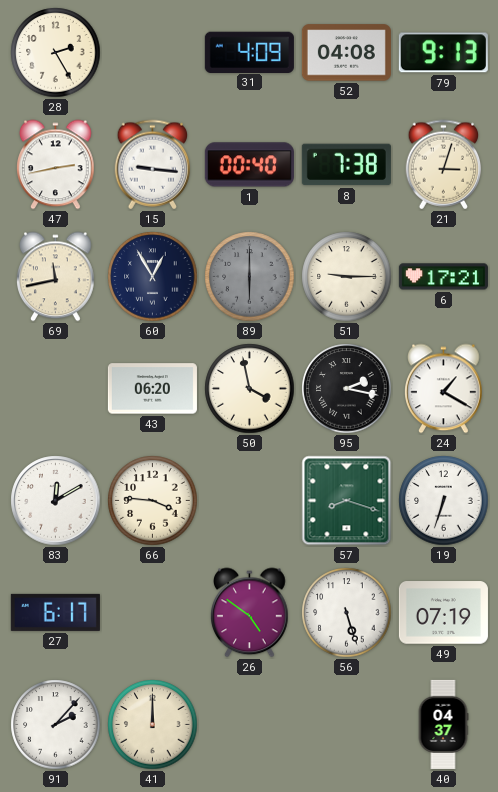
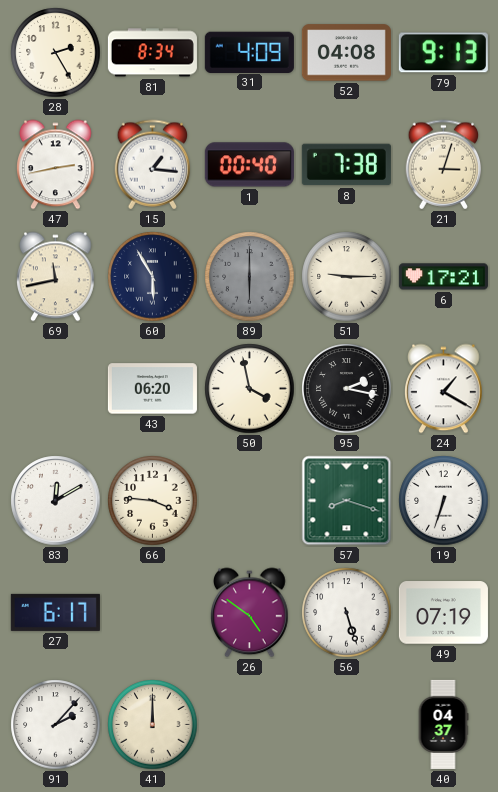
81: none -> 8:34
15: 9:16 -> 1:16
60: 12:55 -> 5:55
